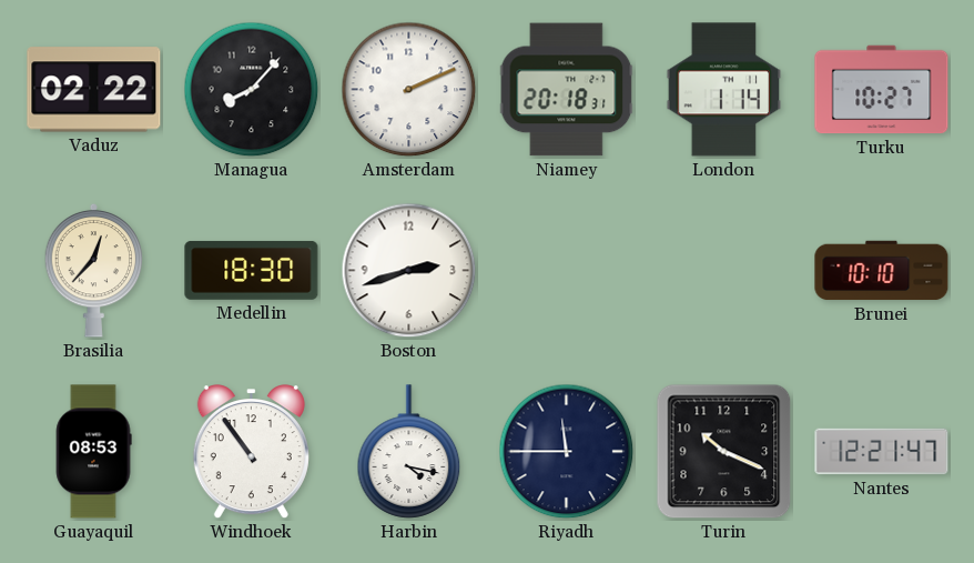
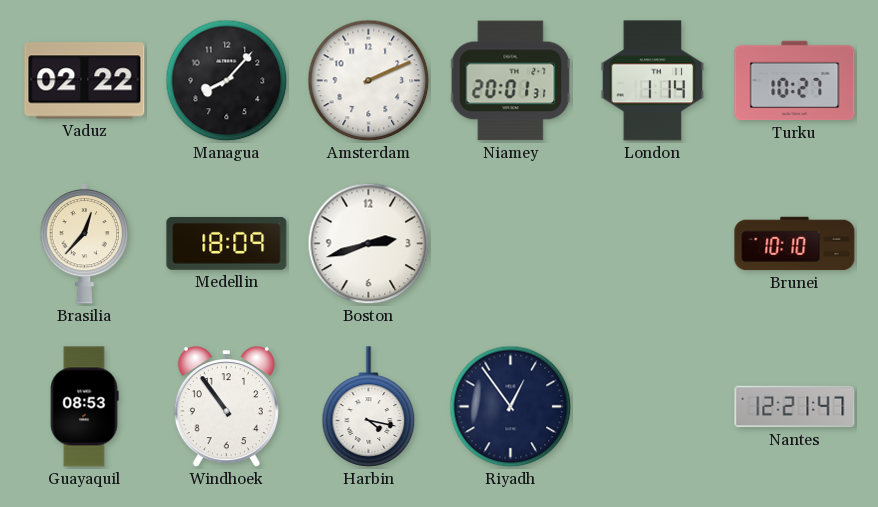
Niamey: 20:18 -> 20:01
Medellin: 18:30 -> 18:09
Riyadh: 11:45 -> 12:54
Turin: 10:19 -> none
